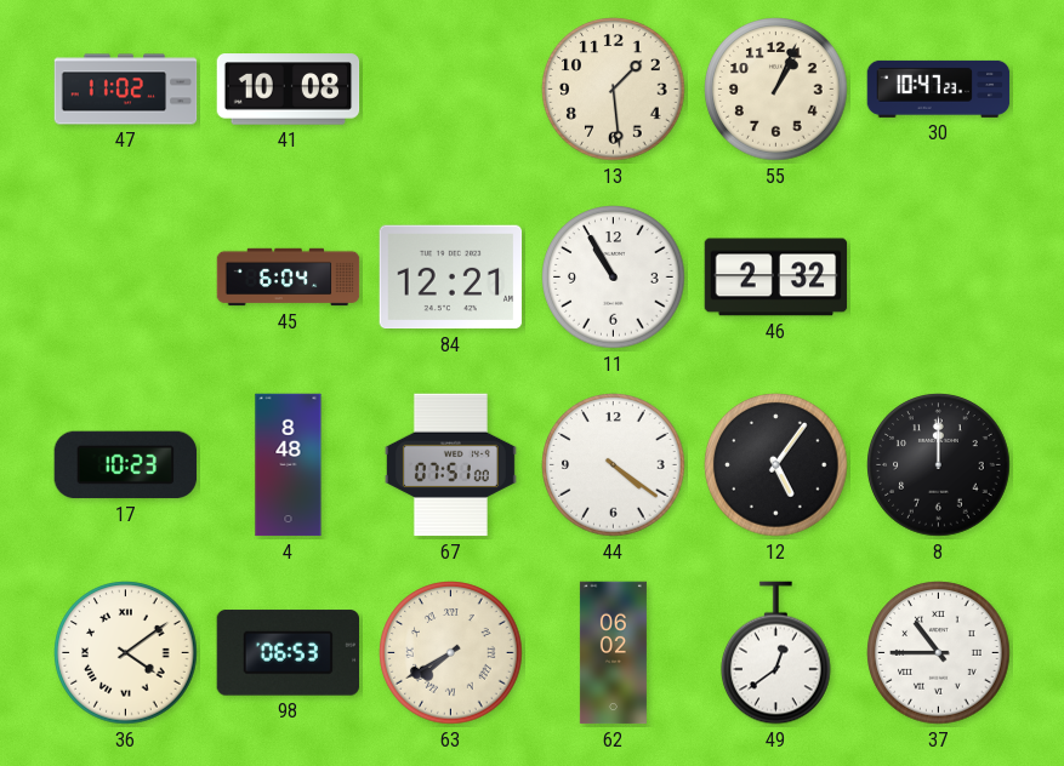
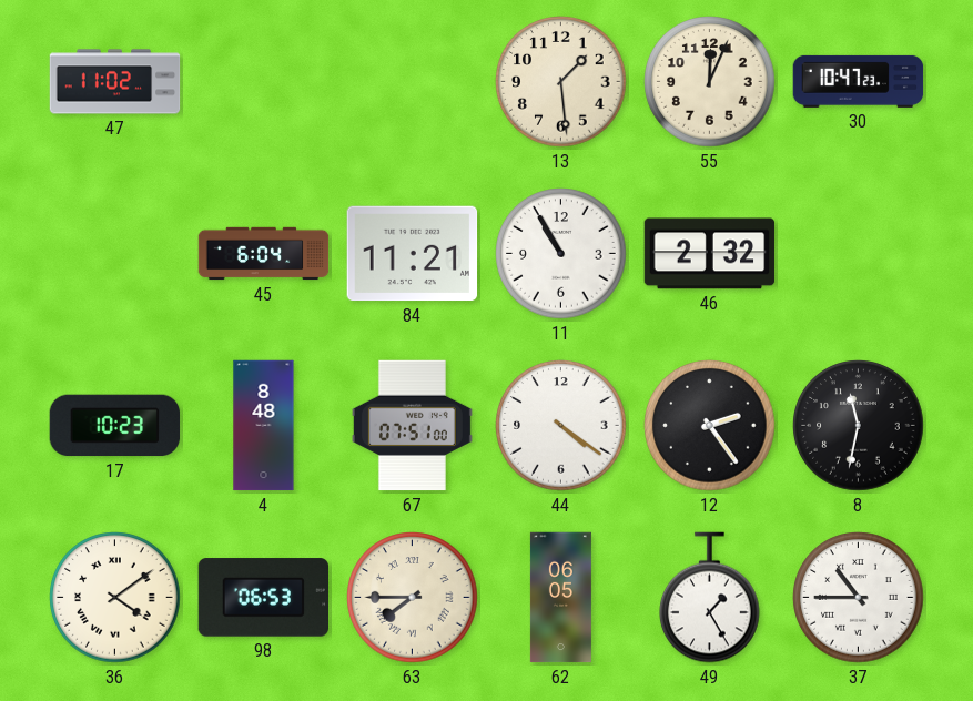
41: 10:08 -> none
55: 1:04 -> 12:04
84: 12:21 -> 11:21
12: 5:06 -> 2:24
8: 12:00 -> 11:32
63: 7:40 -> 7:45
62: 06:02 -> 06:05
49: 12:39 -> 1:25
